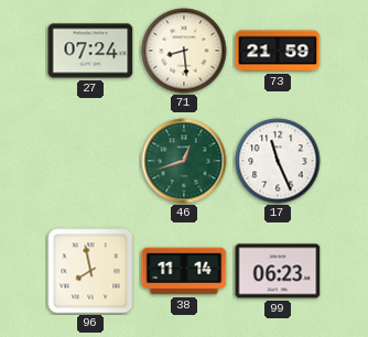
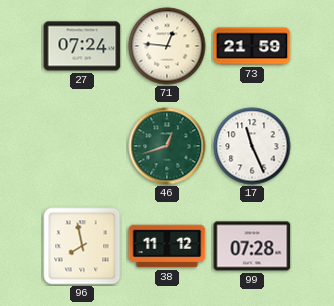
71: 8:29 -> 12:46
38: 11:14 -> 11:12
99: 06:23 -> 07:28
